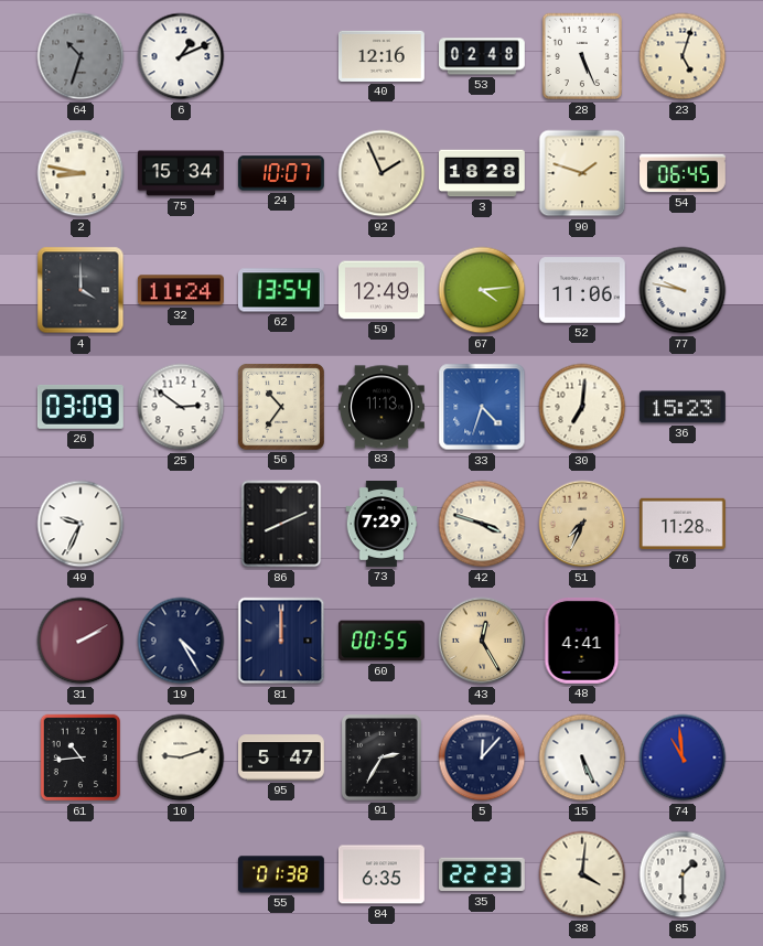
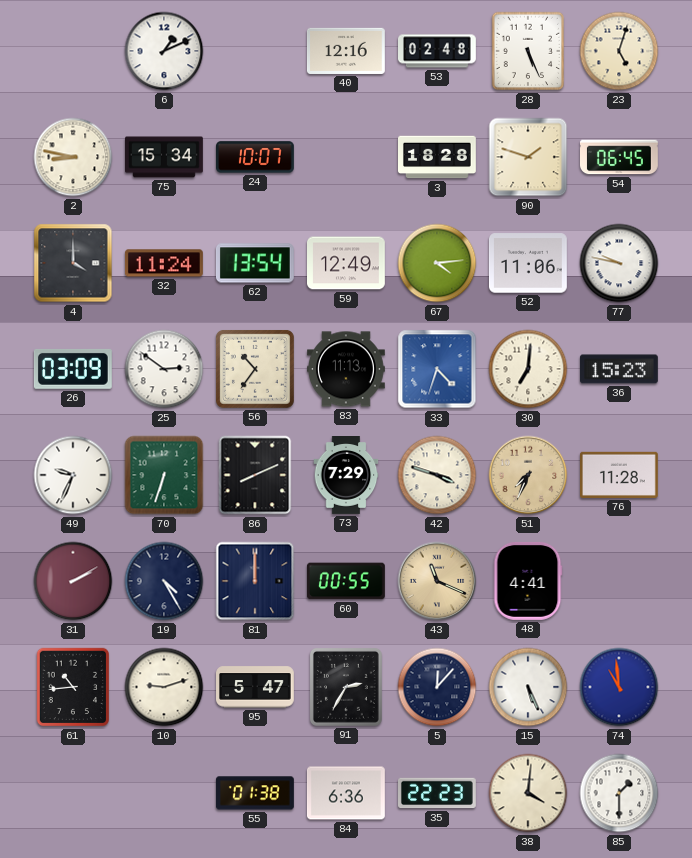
64: 10:33 -> none
92: 1:56 -> none
70: none -> 6:33
43: 12:25 -> 11:19
84: 6:35 -> 6:36
